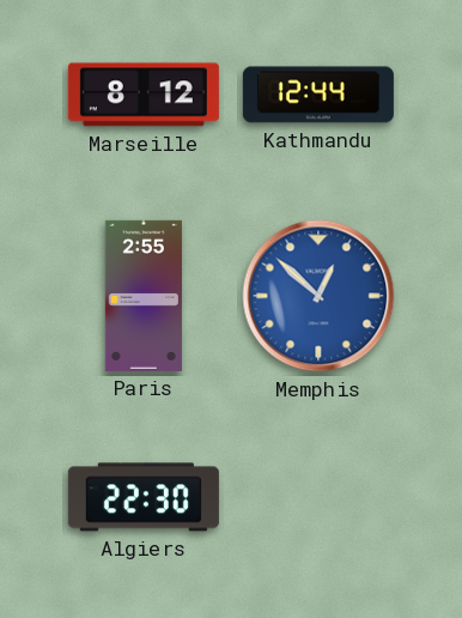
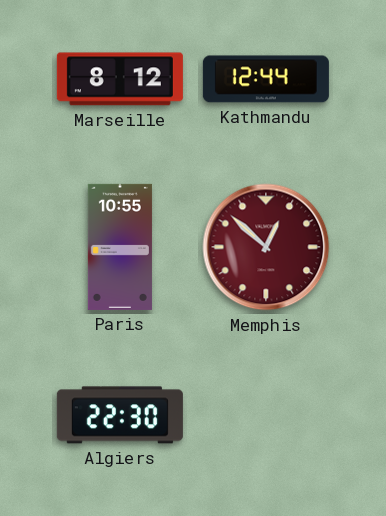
Paris: 2:55 -> 10:55
Memphis dial: blue -> burgundy
